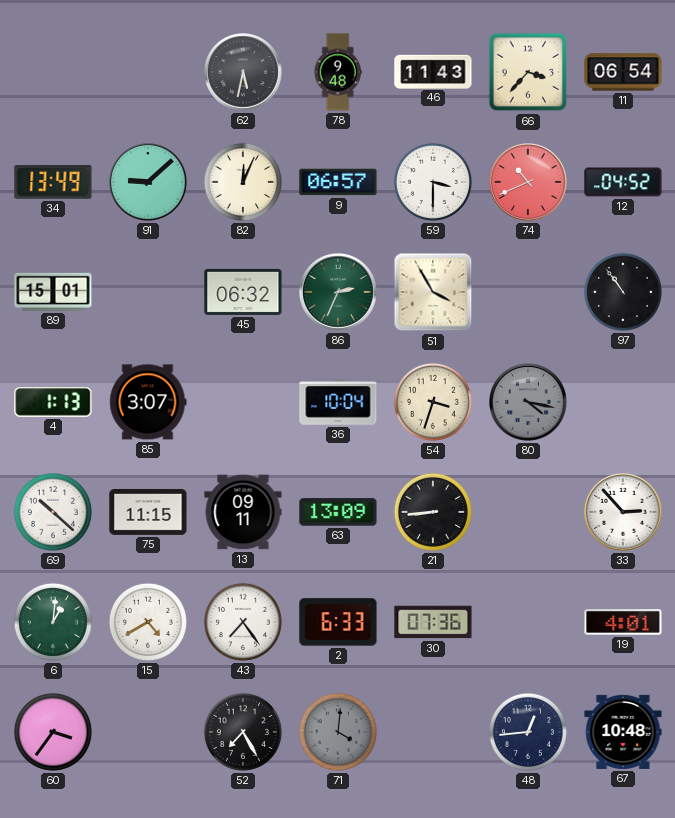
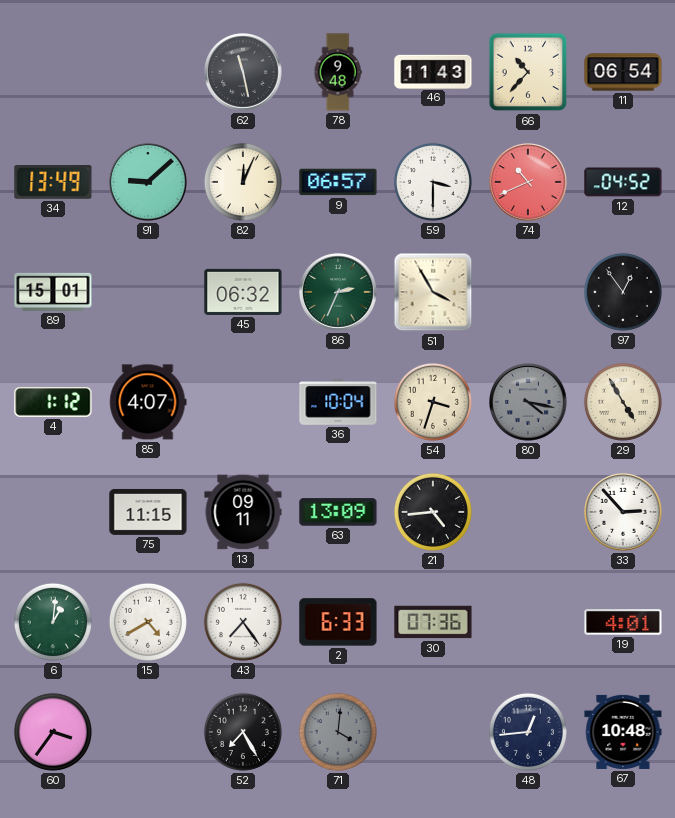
62: 5:32 -> 11:28
66: 3:37 -> 10:37
97: 10:54 -> 12:54
4: 1:13 -> 1:12
85: 3:07 -> 4:07
29: none -> 4:55
69: 10:22 -> none
21: 8:44 -> 4:44
